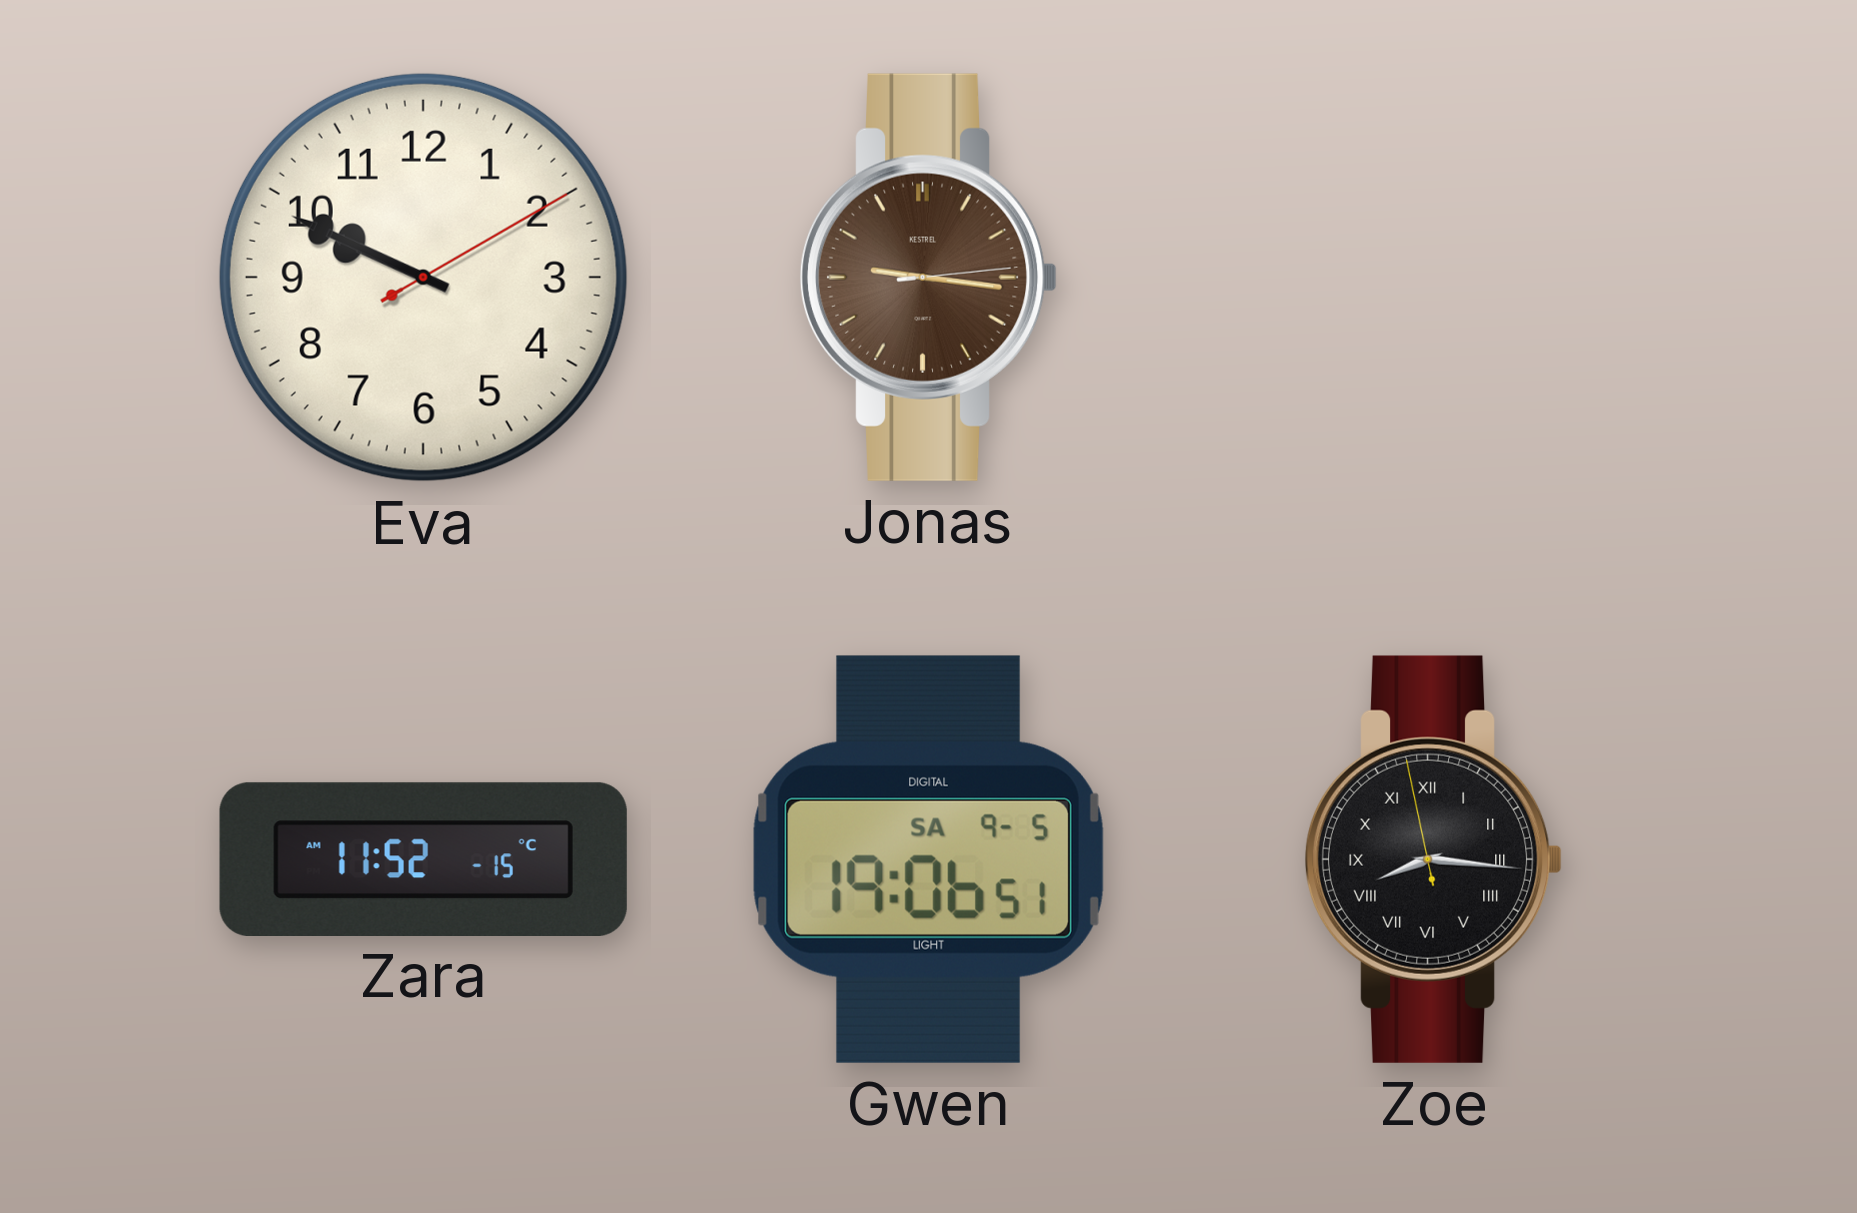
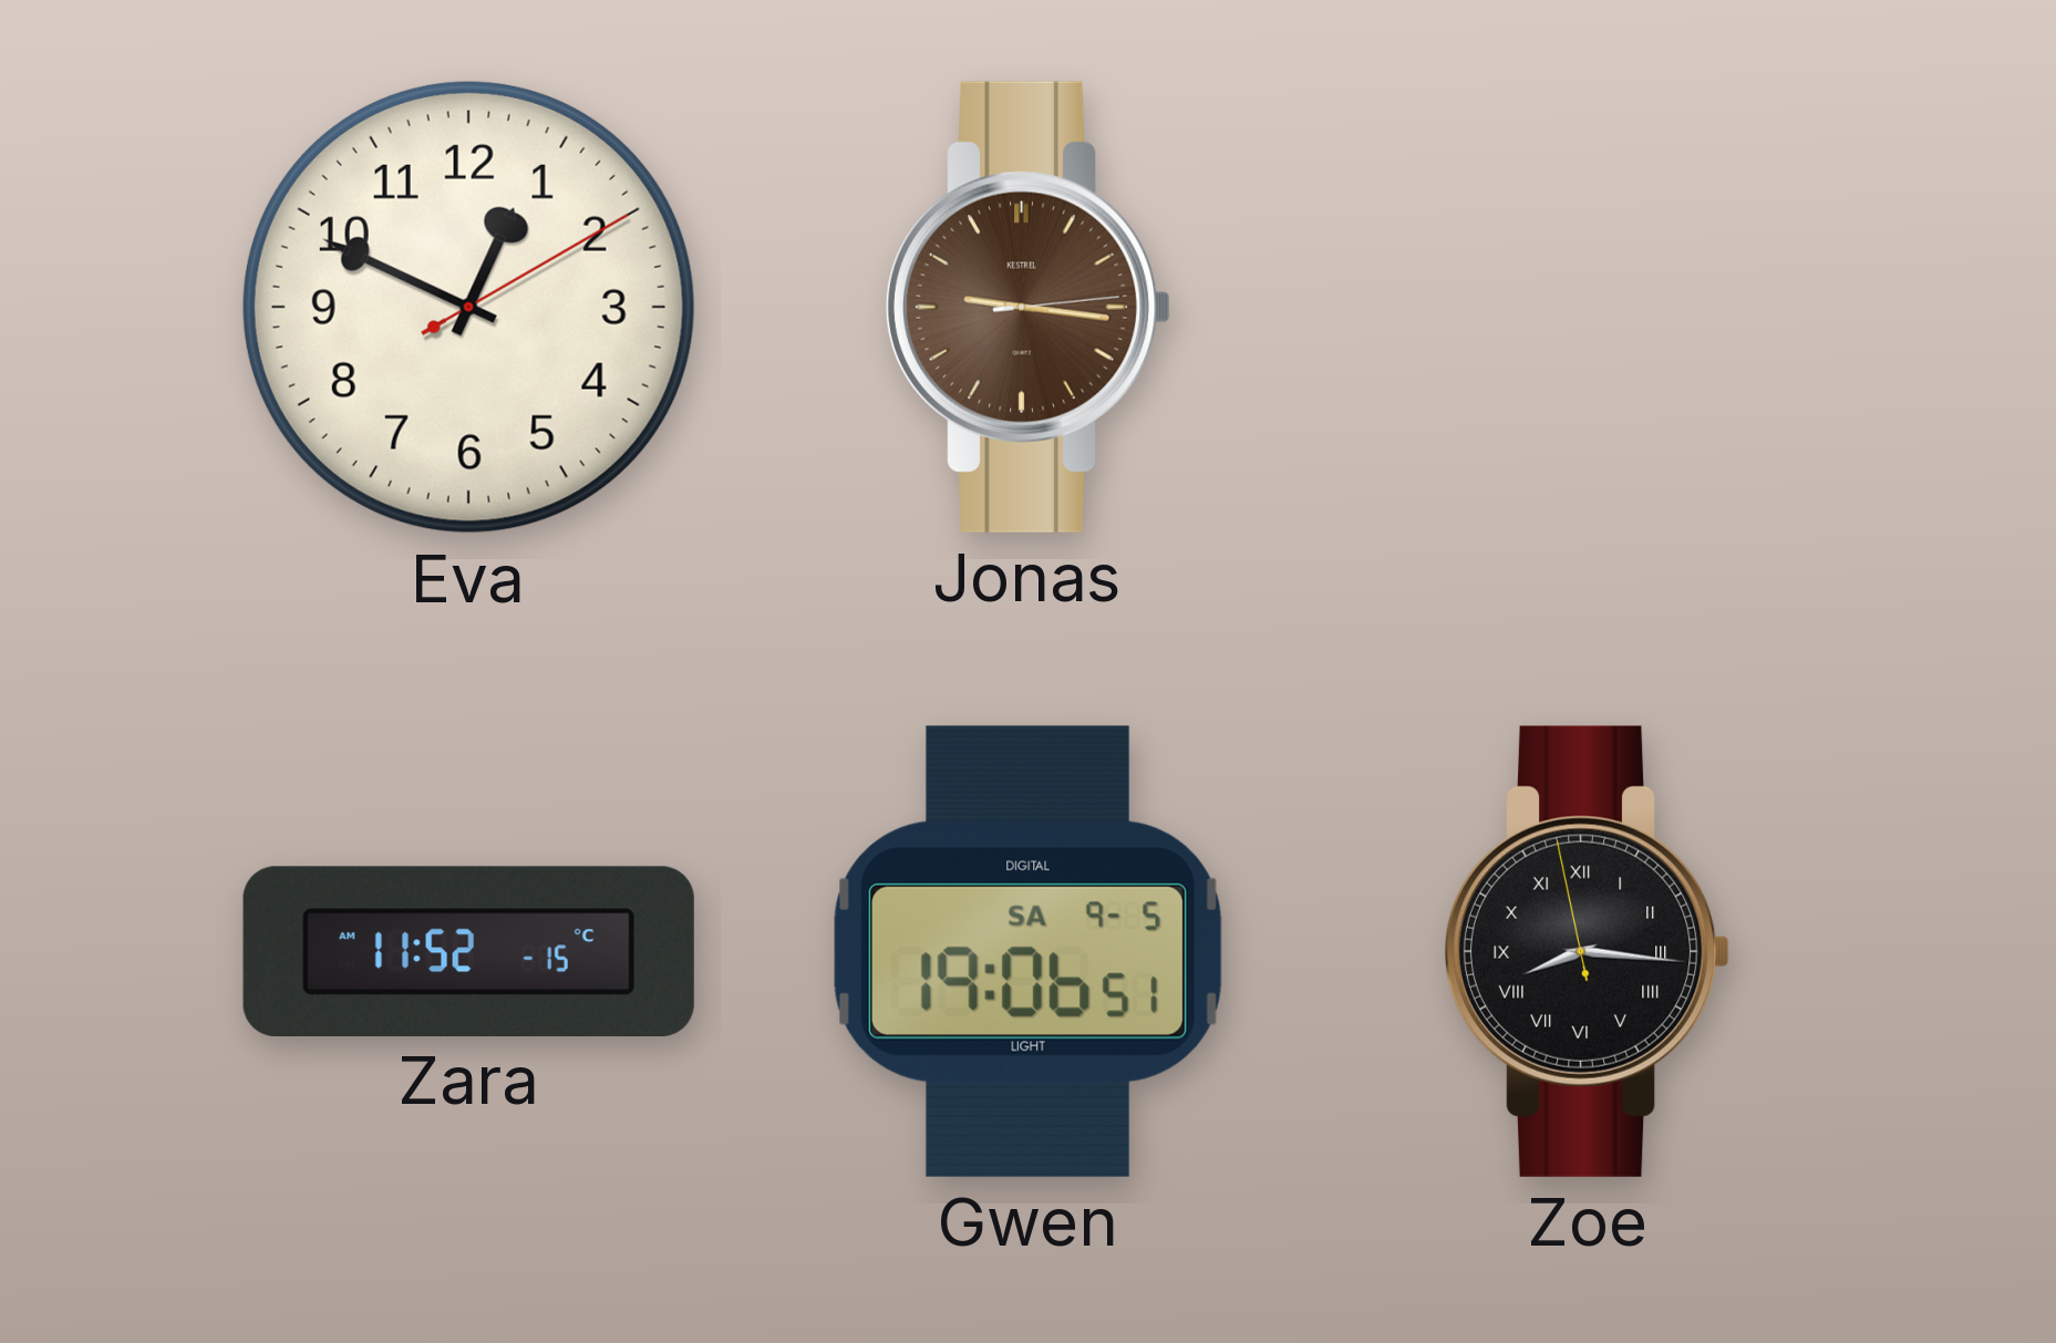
Eva: 9:49 -> 12:49
